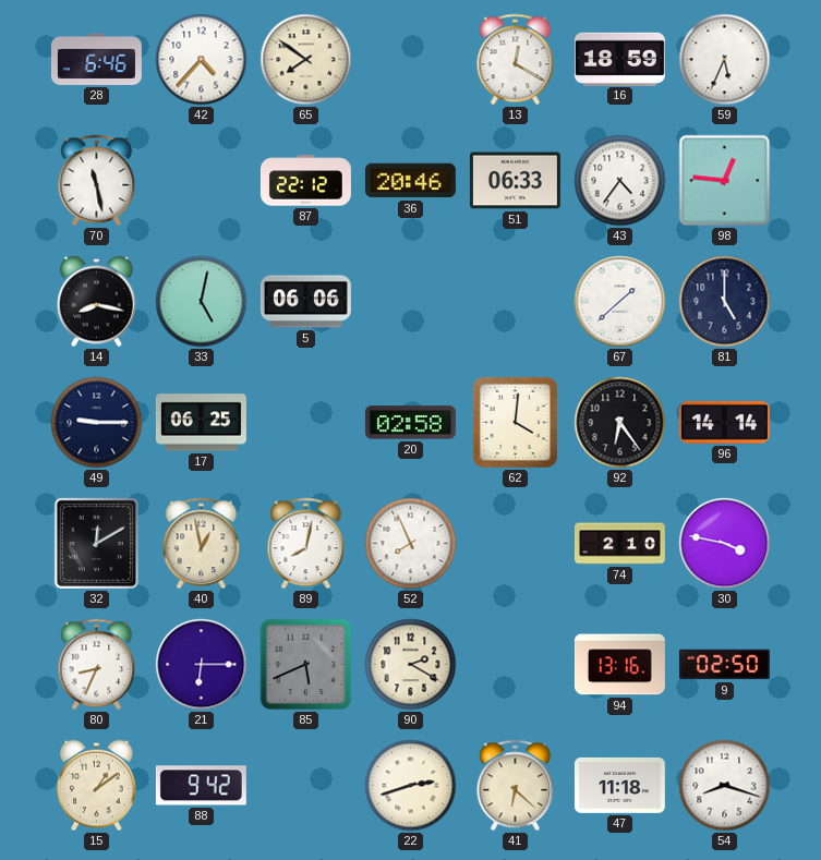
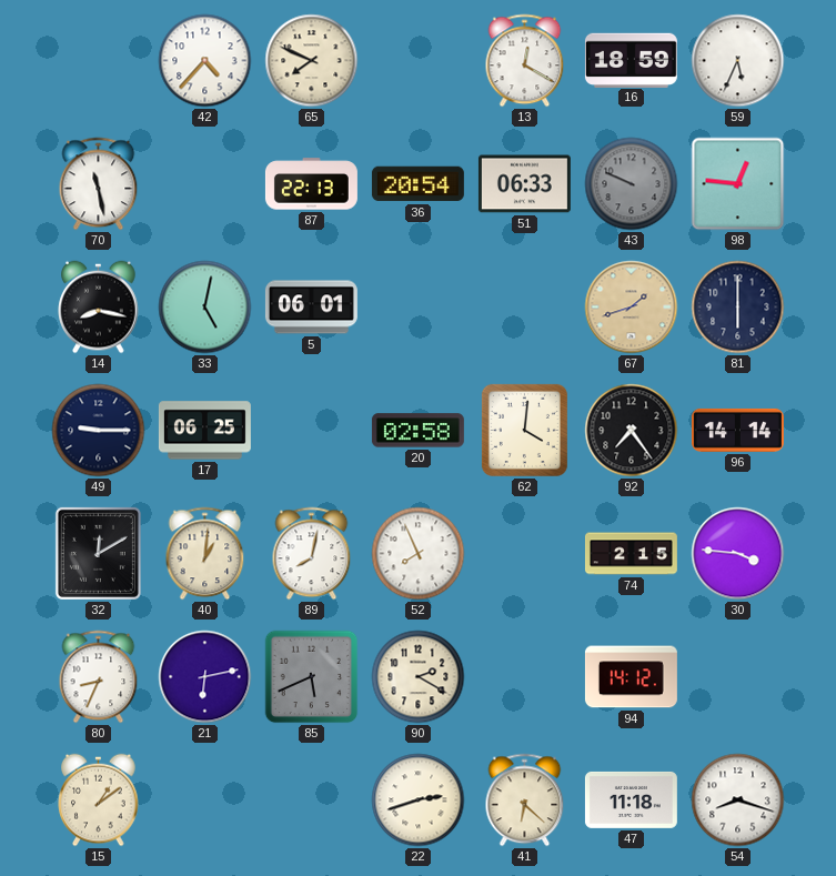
28: 6:46 -> none
65: 7:51 -> 7:49
87: 22:12 -> 22:13
36: 20:46 -> 20:54
43: 4:36 -> 9:49
43 dial: white -> grey
5: 06:06 -> 06:01
67: 1:38 -> 1:42
67 dial: white -> champagne
81: 5:00 -> 6:00
92: 6:24 -> 7:24
40: 12:58 -> 1:01
74: 2:10 -> 2:15
30: 3:47 -> 3:46
21: 6:15 -> 6:13
94: 13:16 -> 14:12
9: 02:50 -> none
88: 9:42 -> none
